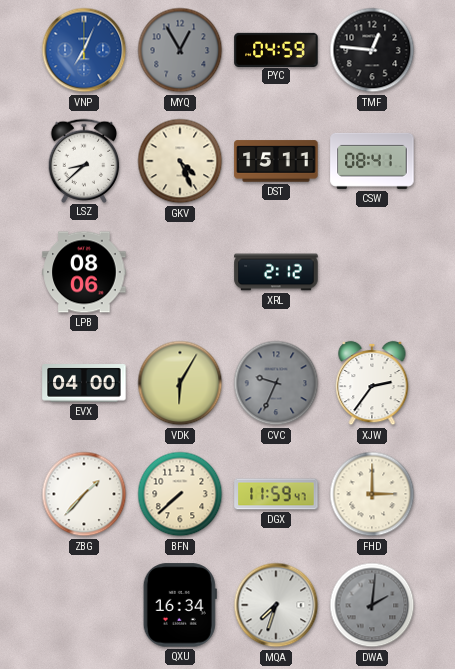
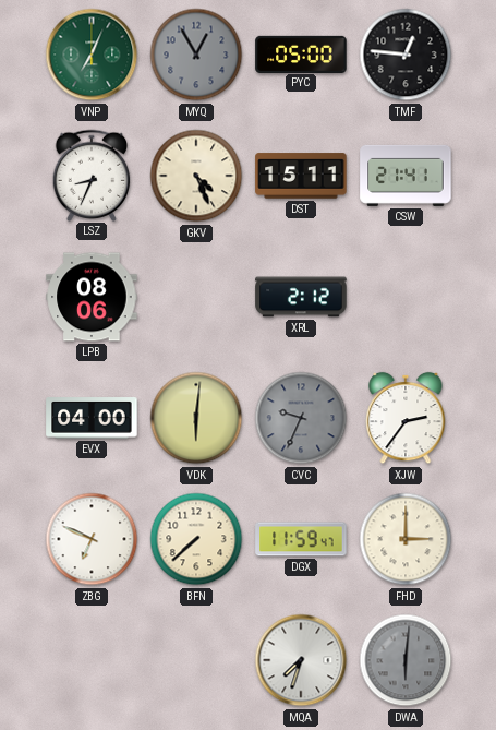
VNP dial: blue -> green
PYC: 04:59 -> 05:00
LSZ: 8:38 -> 8:34
CSW: 08:41 -> 21:41
VDK: 6:05 -> 6:01
ZBG: 1:37 -> 6:49
QXU: 16:34 -> none
DWA: 2:01 -> 6:01
